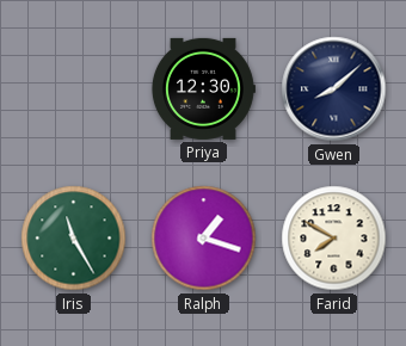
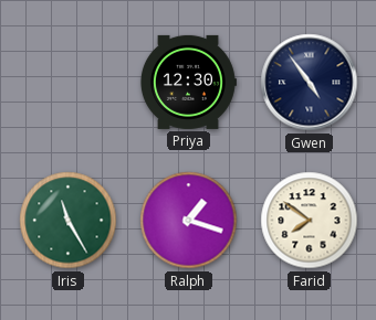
Gwen: 8:08 -> 4:54
Farid: 7:50 -> 7:51
